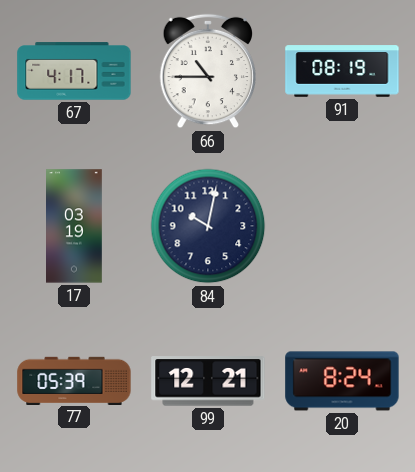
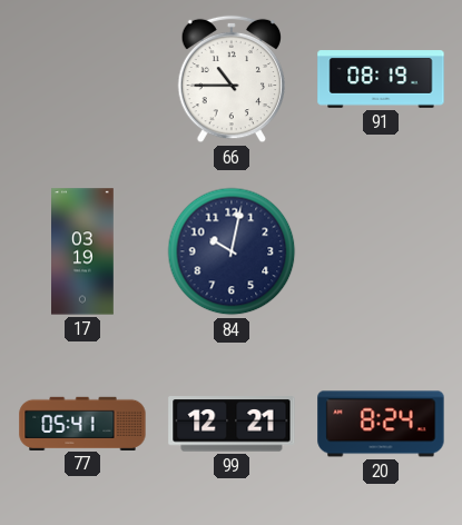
67: 4:17 -> none
77: 05:39 -> 05:41
